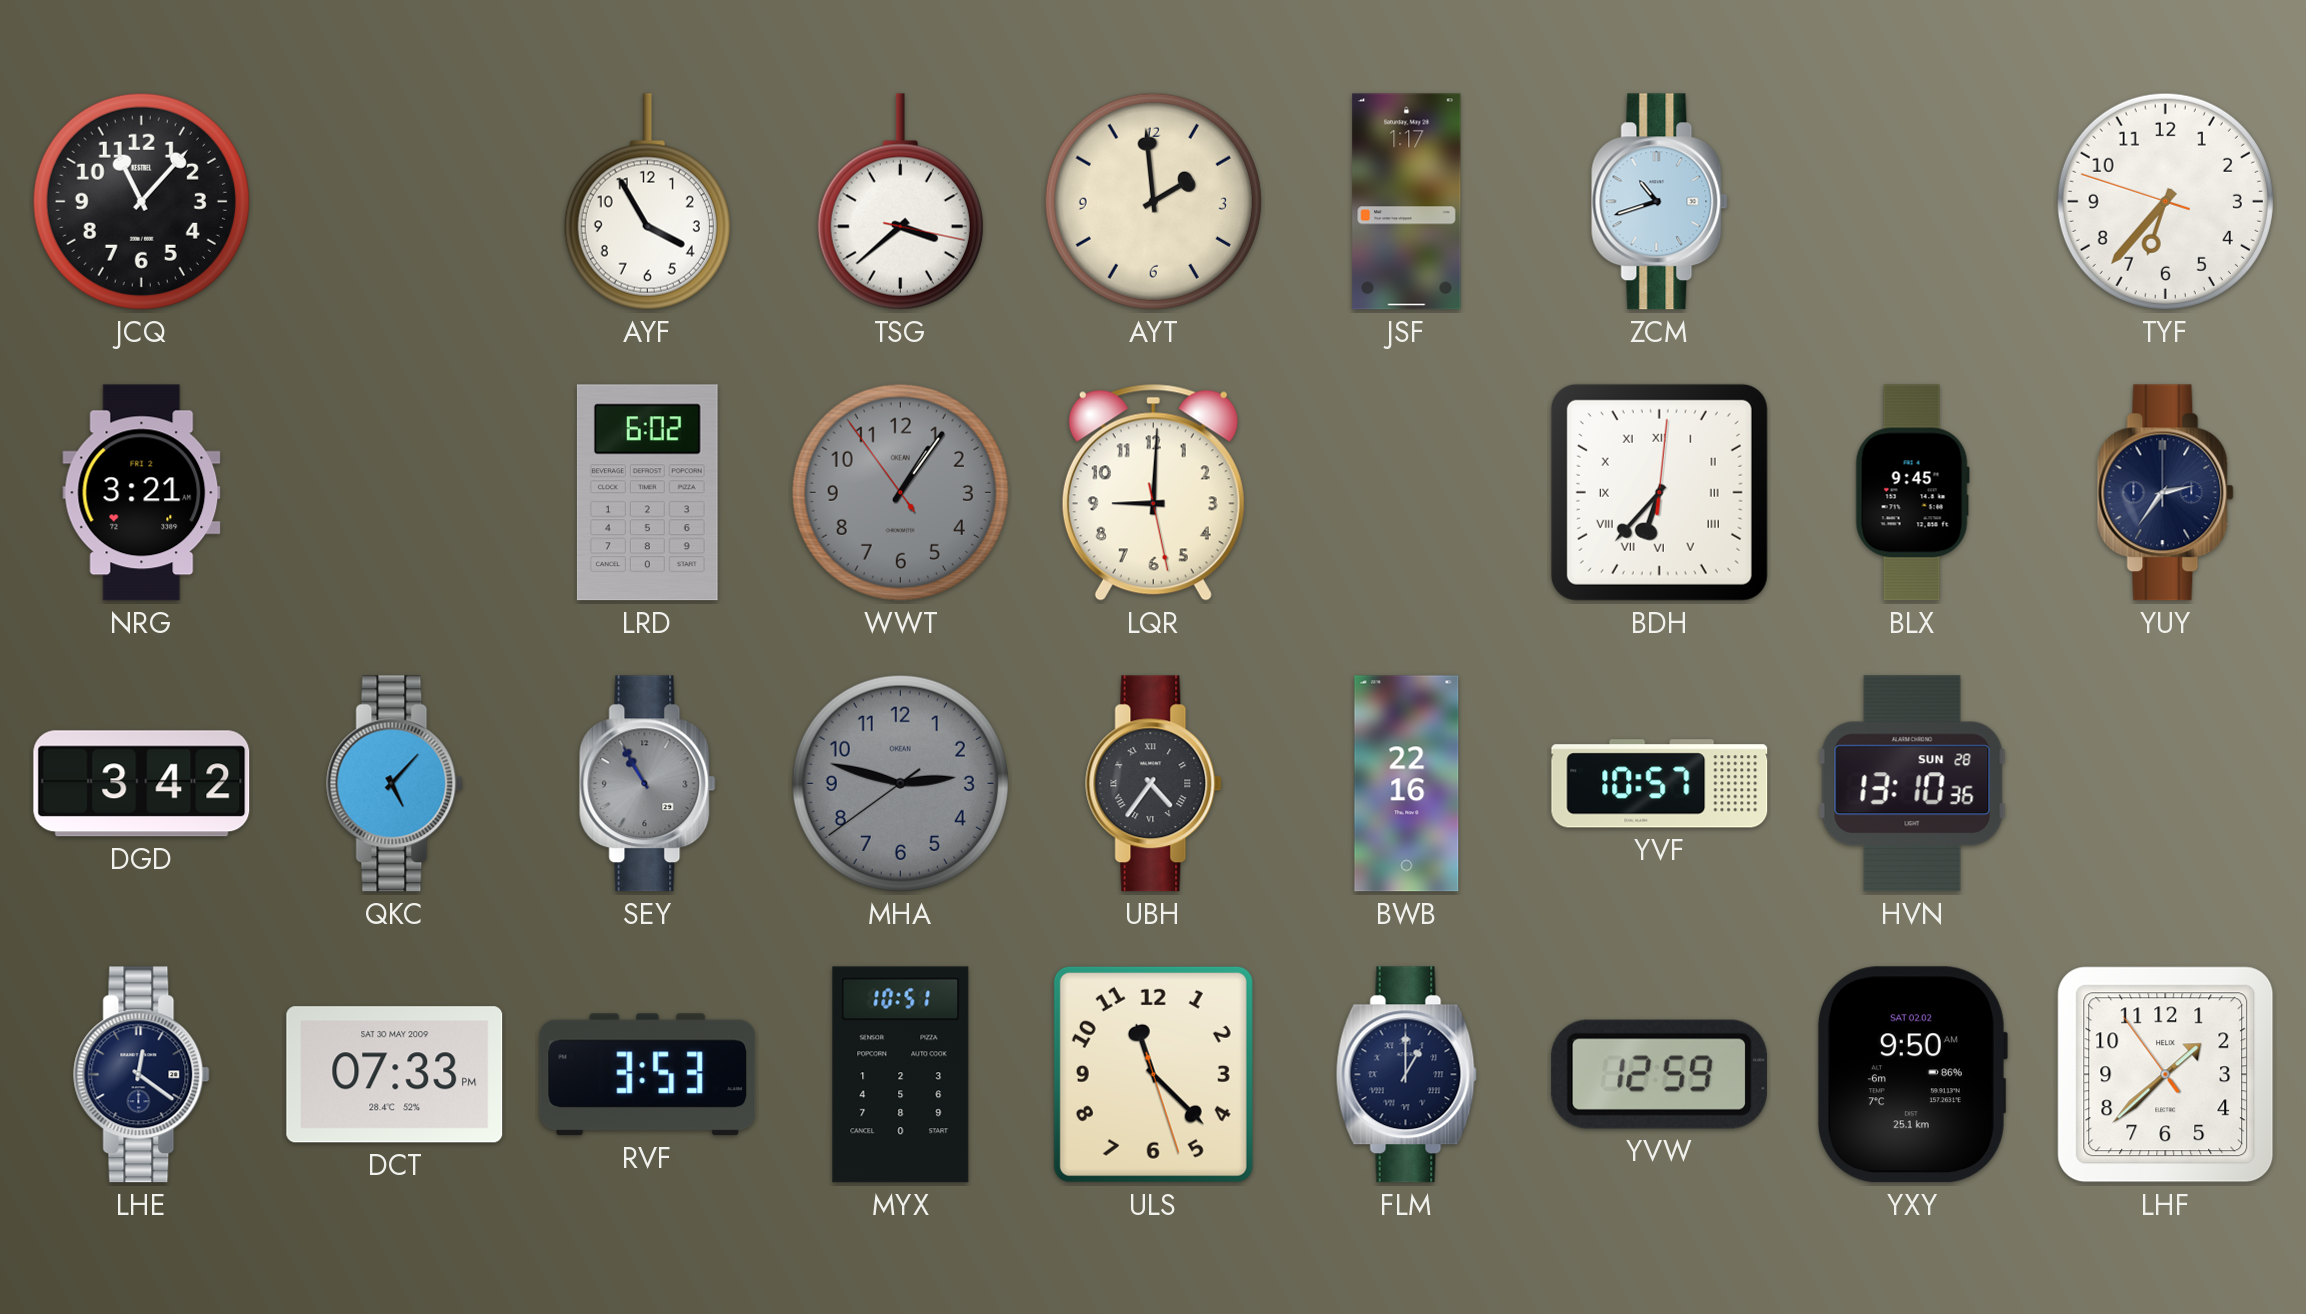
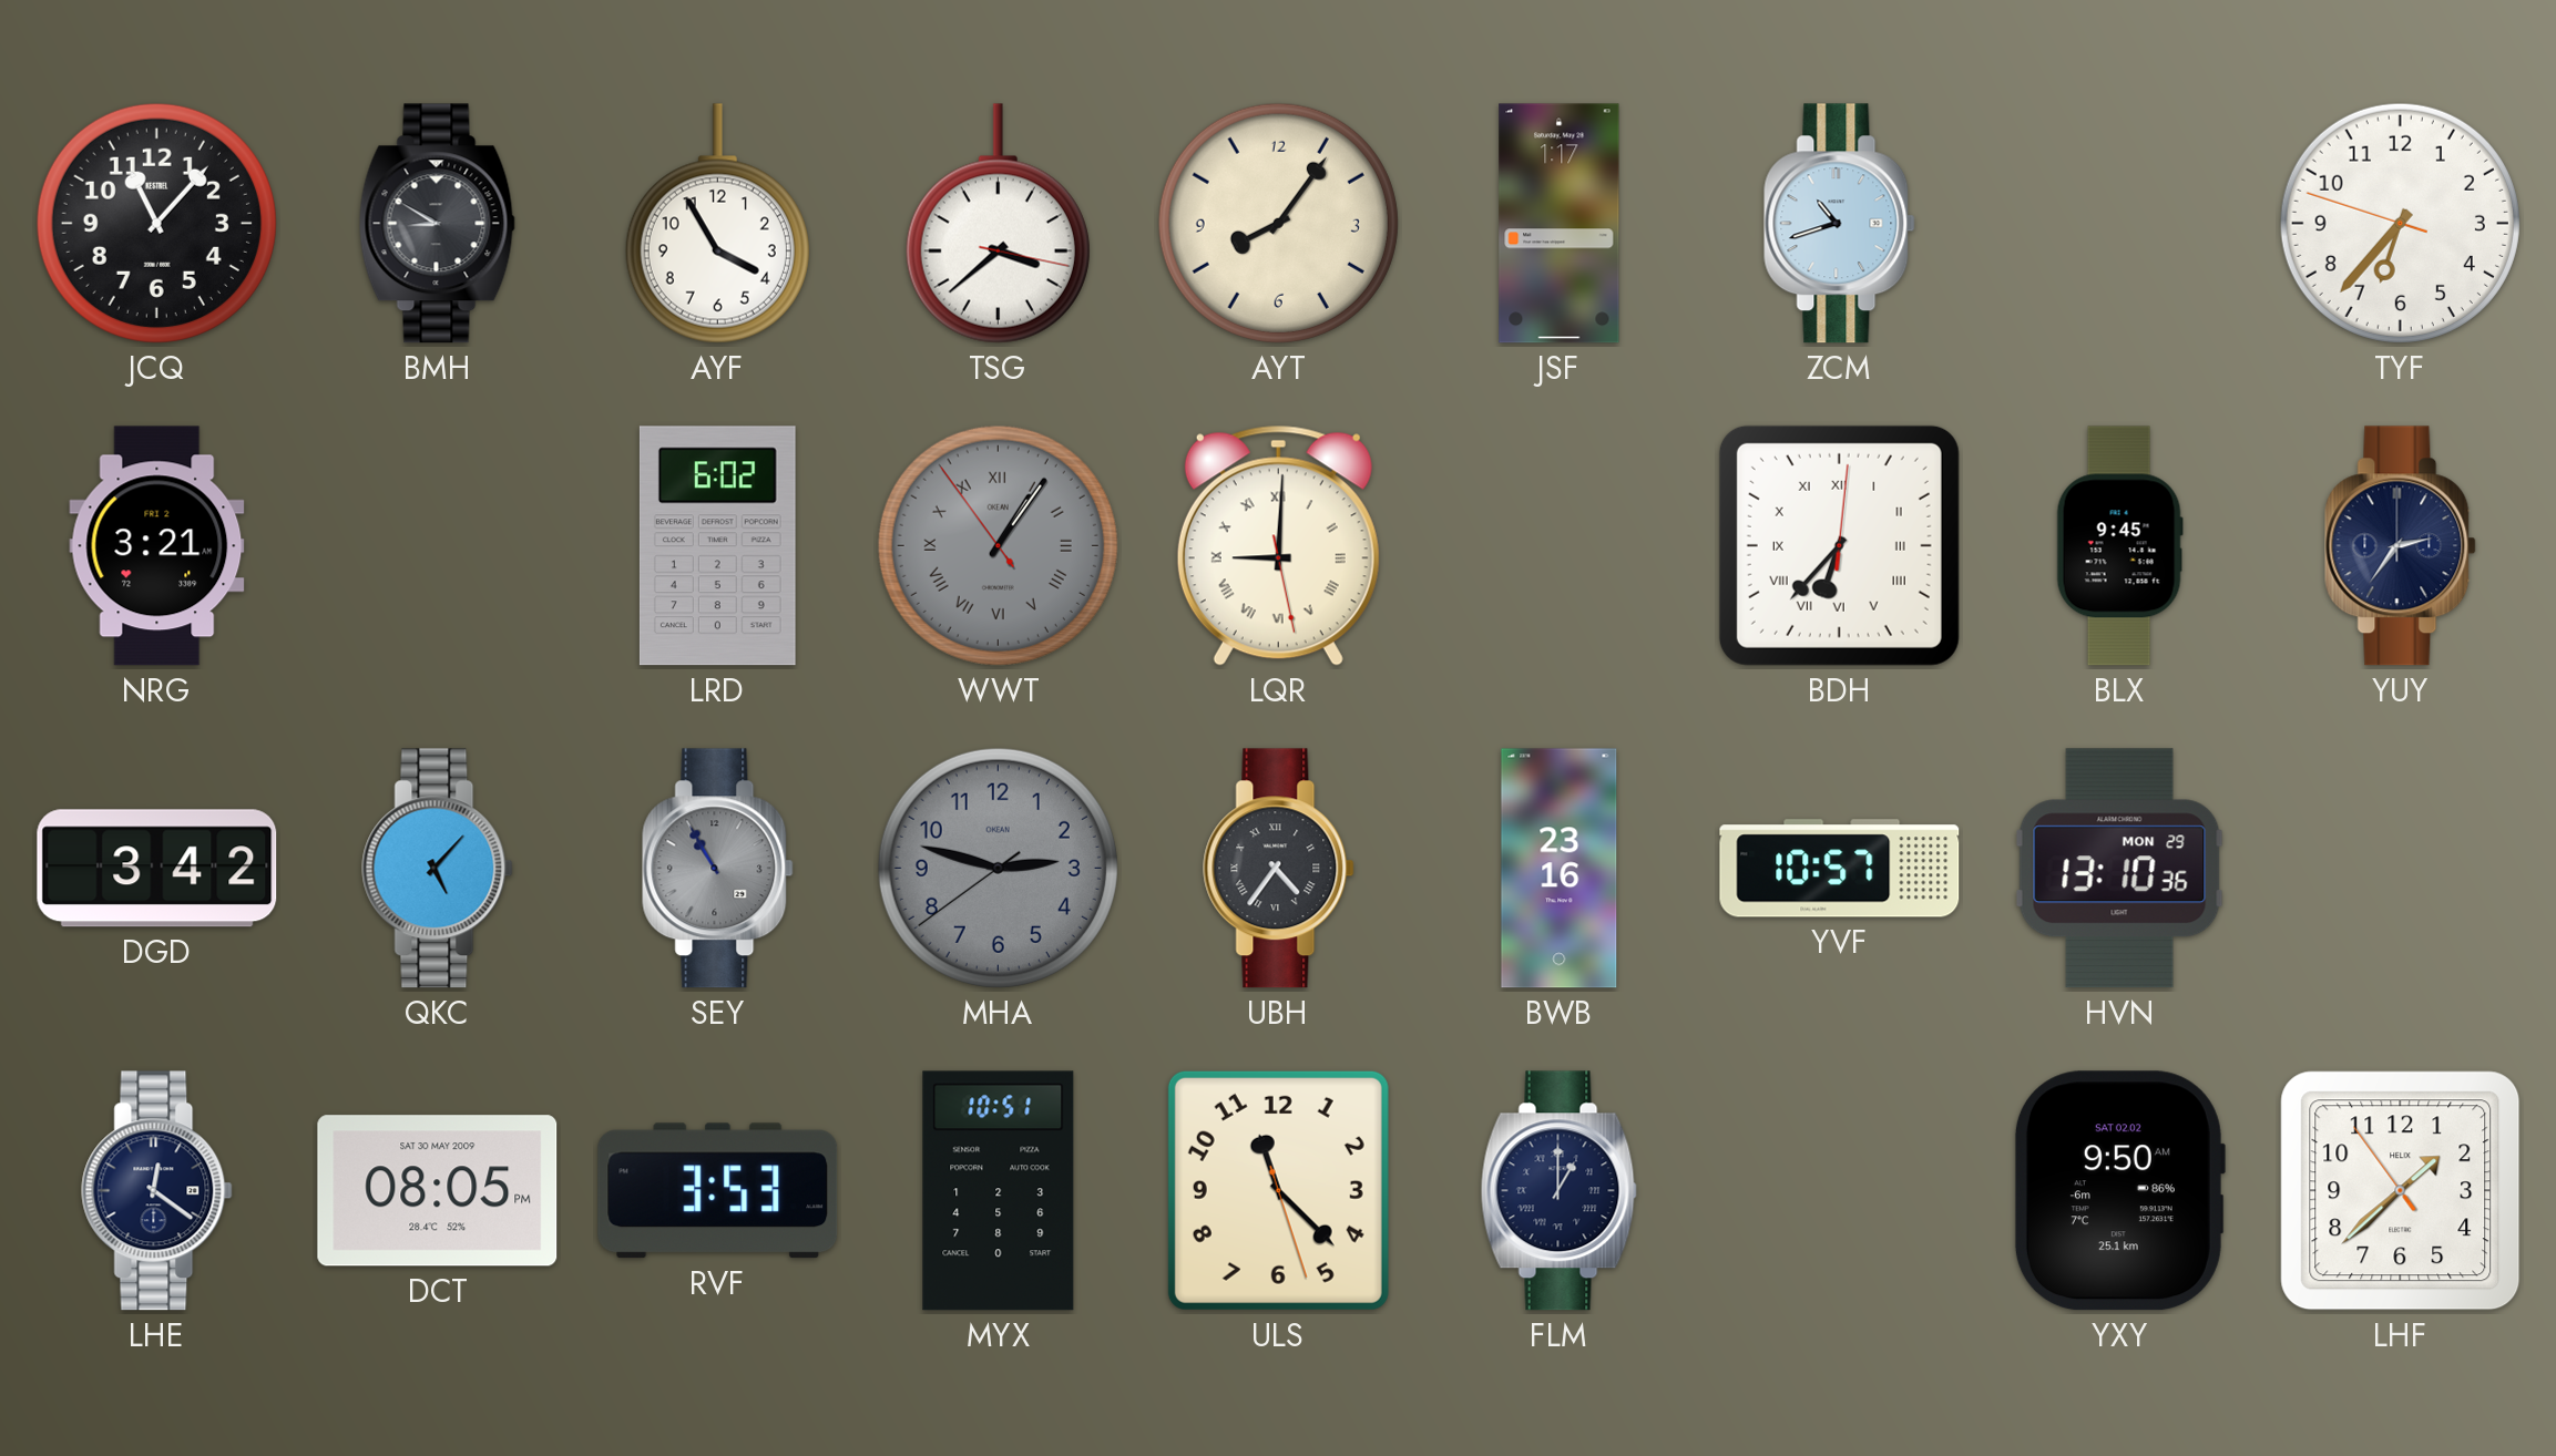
BMH: none -> 8:50
AYT: 1:59 -> 8:06
WWT numerals: Arabic -> Roman
LQR numerals: Arabic -> Roman
BWB: 22:16 -> 23:16
HVN date: SUN 28 -> MON 29
DCT: 07:33 -> 08:05
YVW: 12:59 -> none
